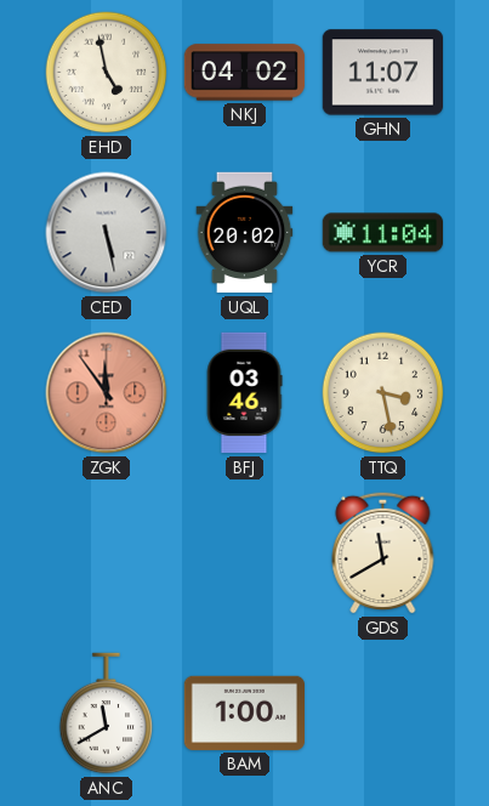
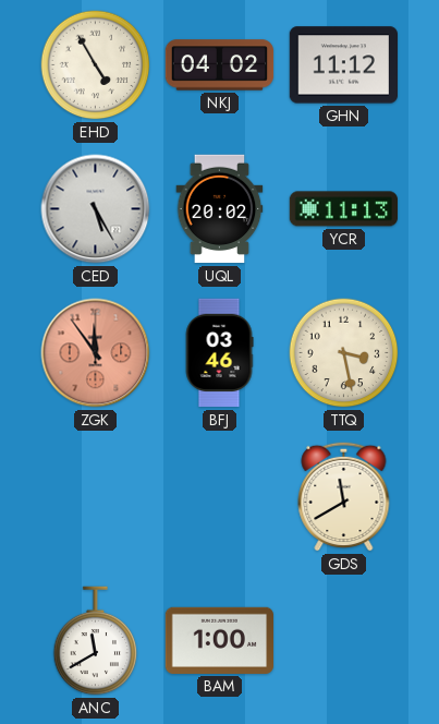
EHD: 4:58 -> 4:55
GHN: 11:07 -> 11:12
CED: 5:28 -> 5:25
YCR: 11:04 -> 11:13
